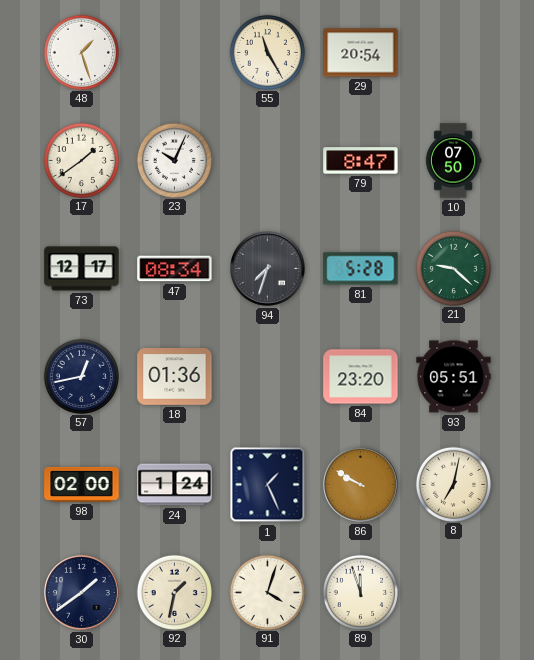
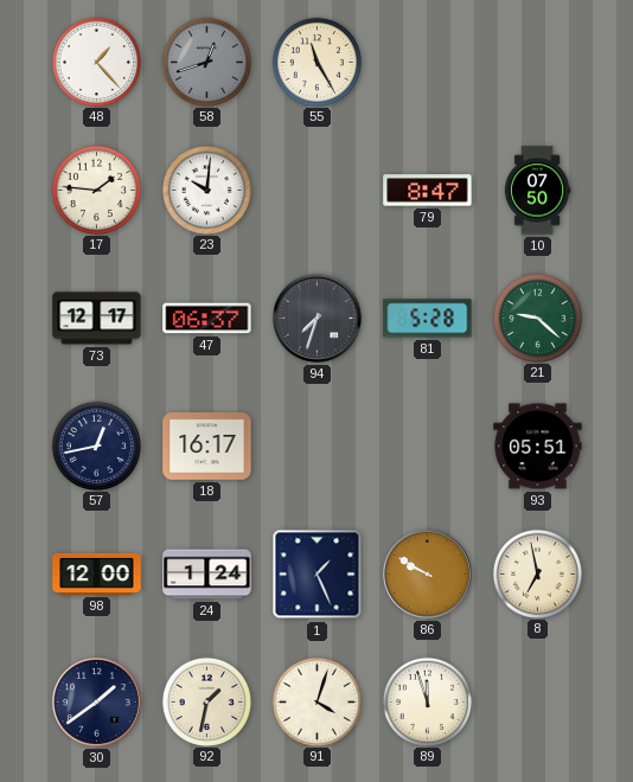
48: 1:27 -> 1:23
58: none -> 12:42
29: 20:54 -> none
17: 1:39 -> 1:46
23: 10:04 -> 10:01
47: 08:34 -> 06:37
18: 01:36 -> 16:17
84: 23:20 -> none
98: 02:00 -> 12:00
8: 7:02 -> 6:58
